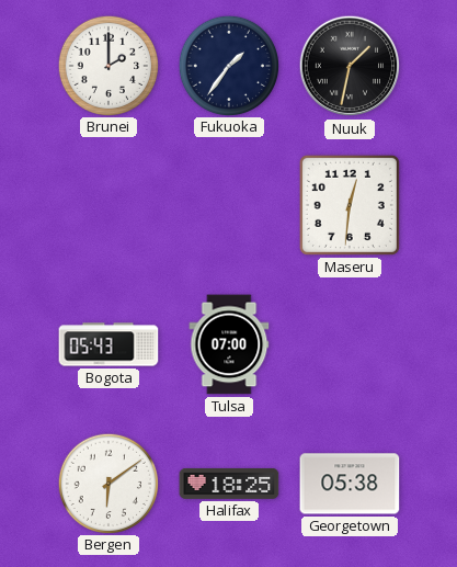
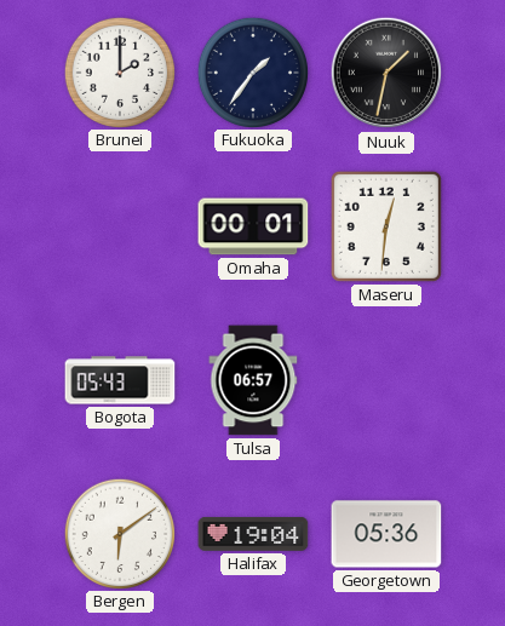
Omaha: none -> 00:01
Tulsa: 07:00 -> 06:57
Halifax: 18:25 -> 19:04
Georgetown: 05:38 -> 05:36
